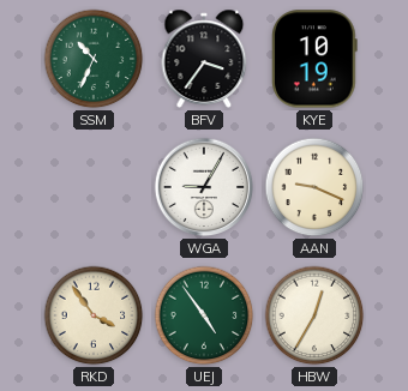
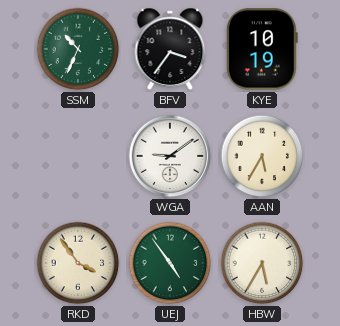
WGA: 9:05 -> 9:09
AAN: 9:19 -> 5:35
HBW: 12:35 -> 5:35
